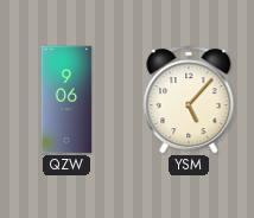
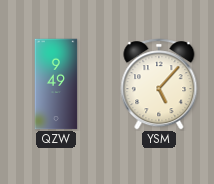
QZW: 9:06 -> 9:49
